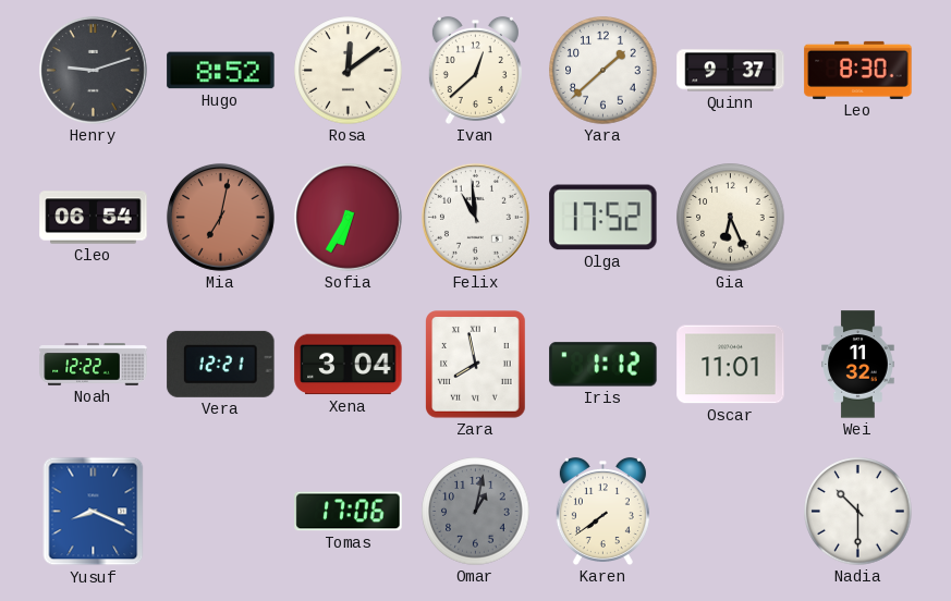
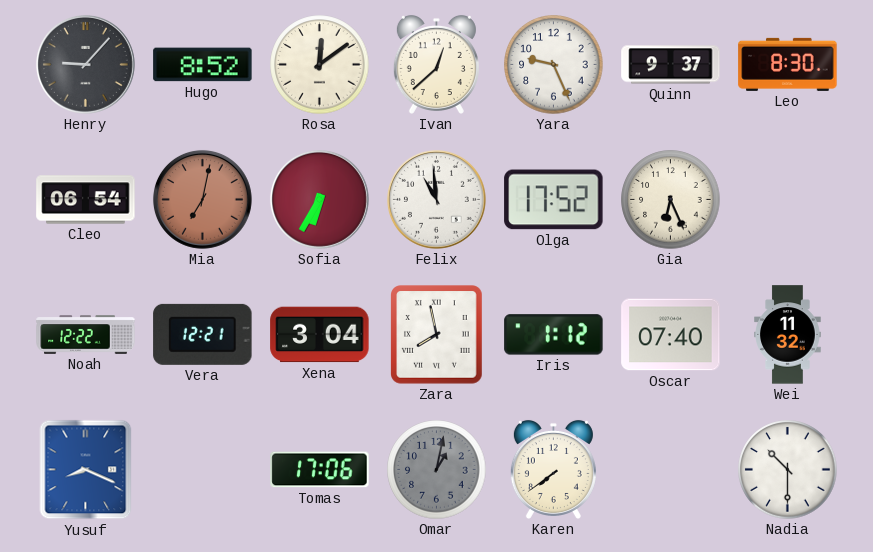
Henry: 9:12 -> 9:07
Yara: 1:38 -> 9:26
Oscar: 11:01 -> 07:40
